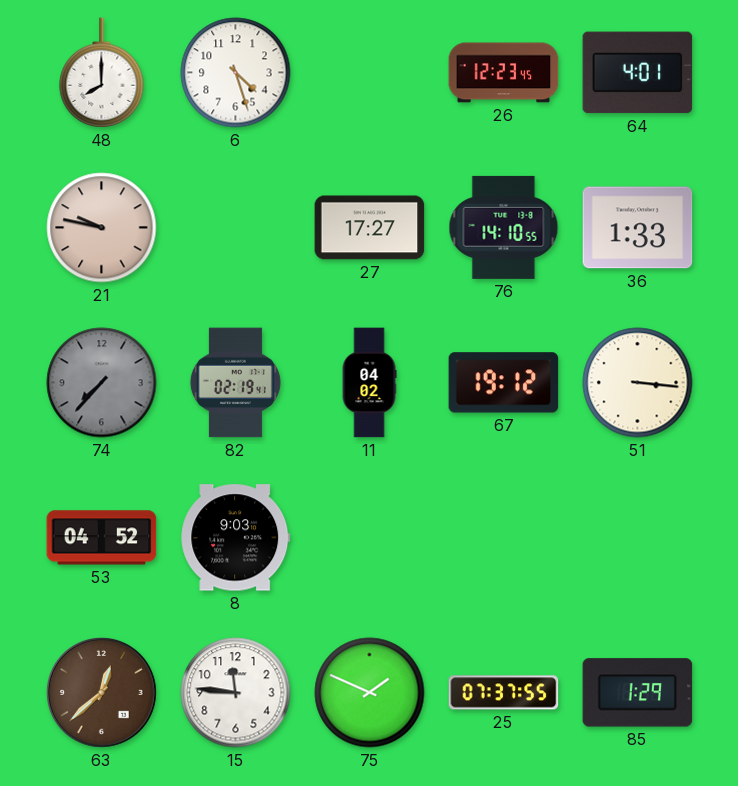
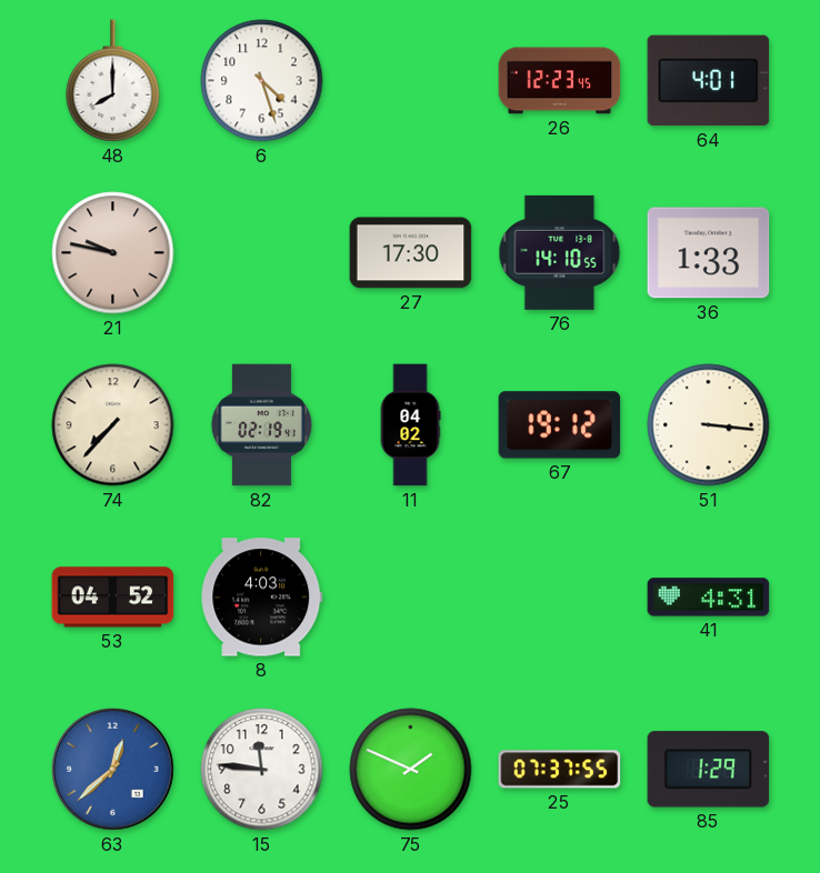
27: 17:27 -> 17:30
74 dial: grey -> cream
8: 9:03 -> 4:03
41: none -> 4:31
63 dial: brown -> blue
